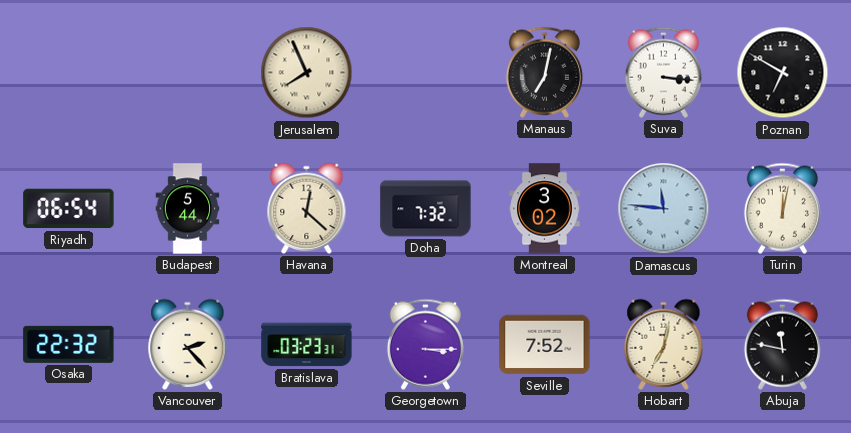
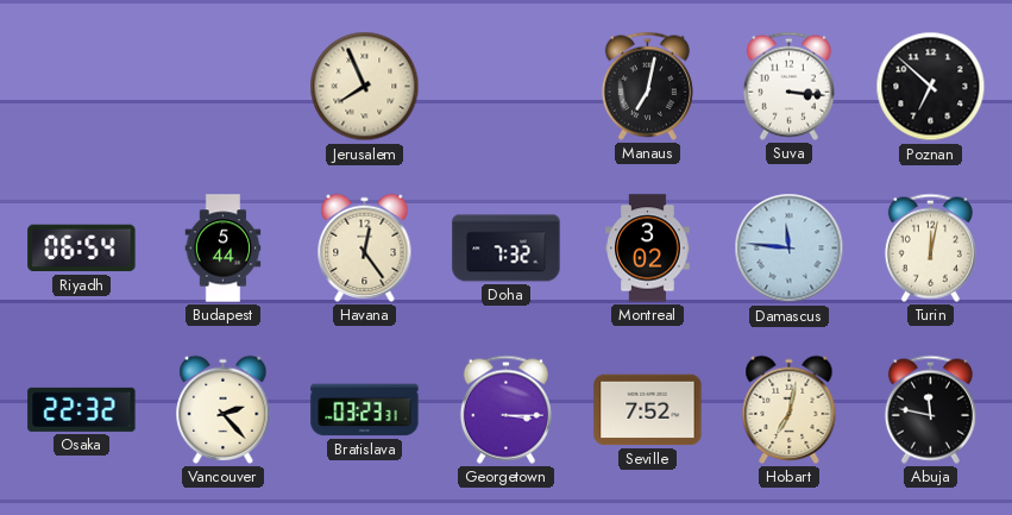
Poznan: 6:50 -> 6:52
Havana: 12:22 -> 12:24
